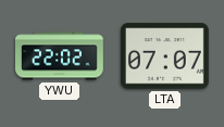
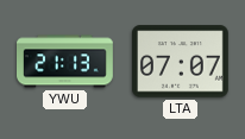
YWU: 22:02 -> 21:13
